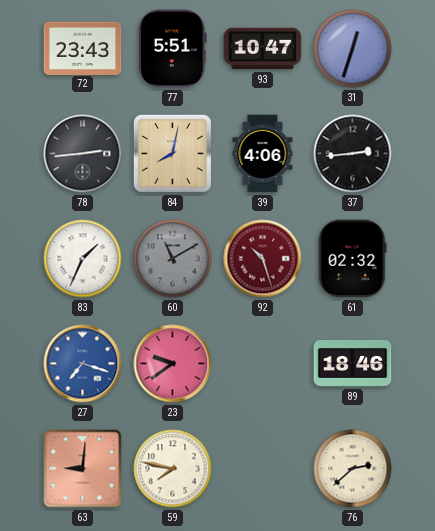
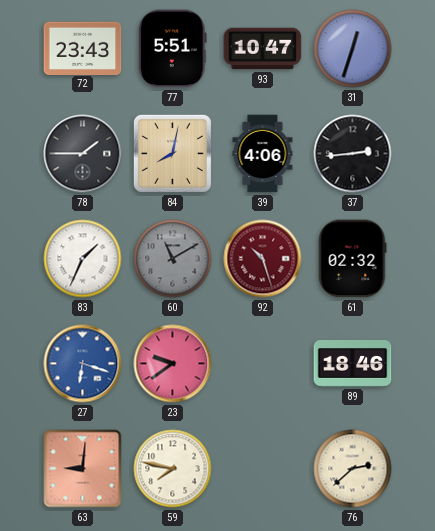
78: 2:44 -> 1:45
27: 7:18 -> 6:18
